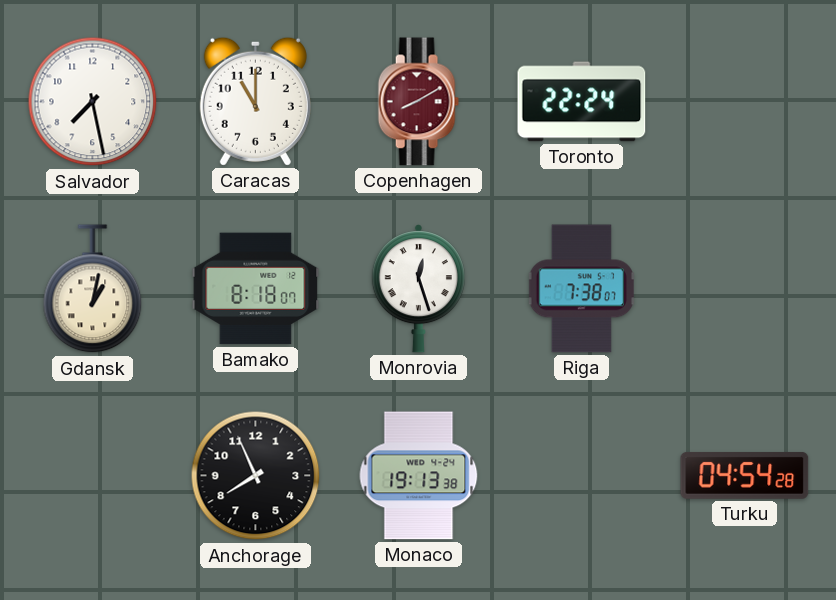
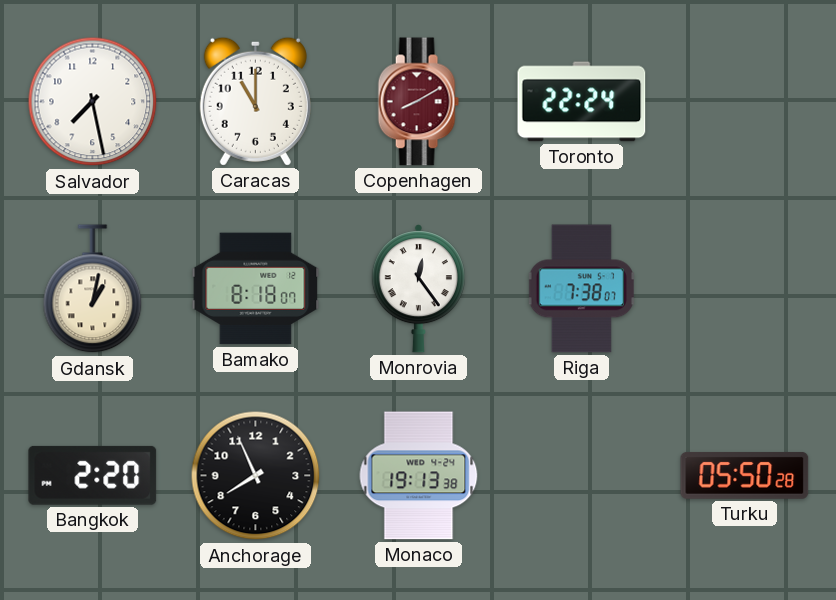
Monrovia: 12:27 -> 12:24
Bangkok: none -> 2:20
Turku: 04:54 -> 05:50
